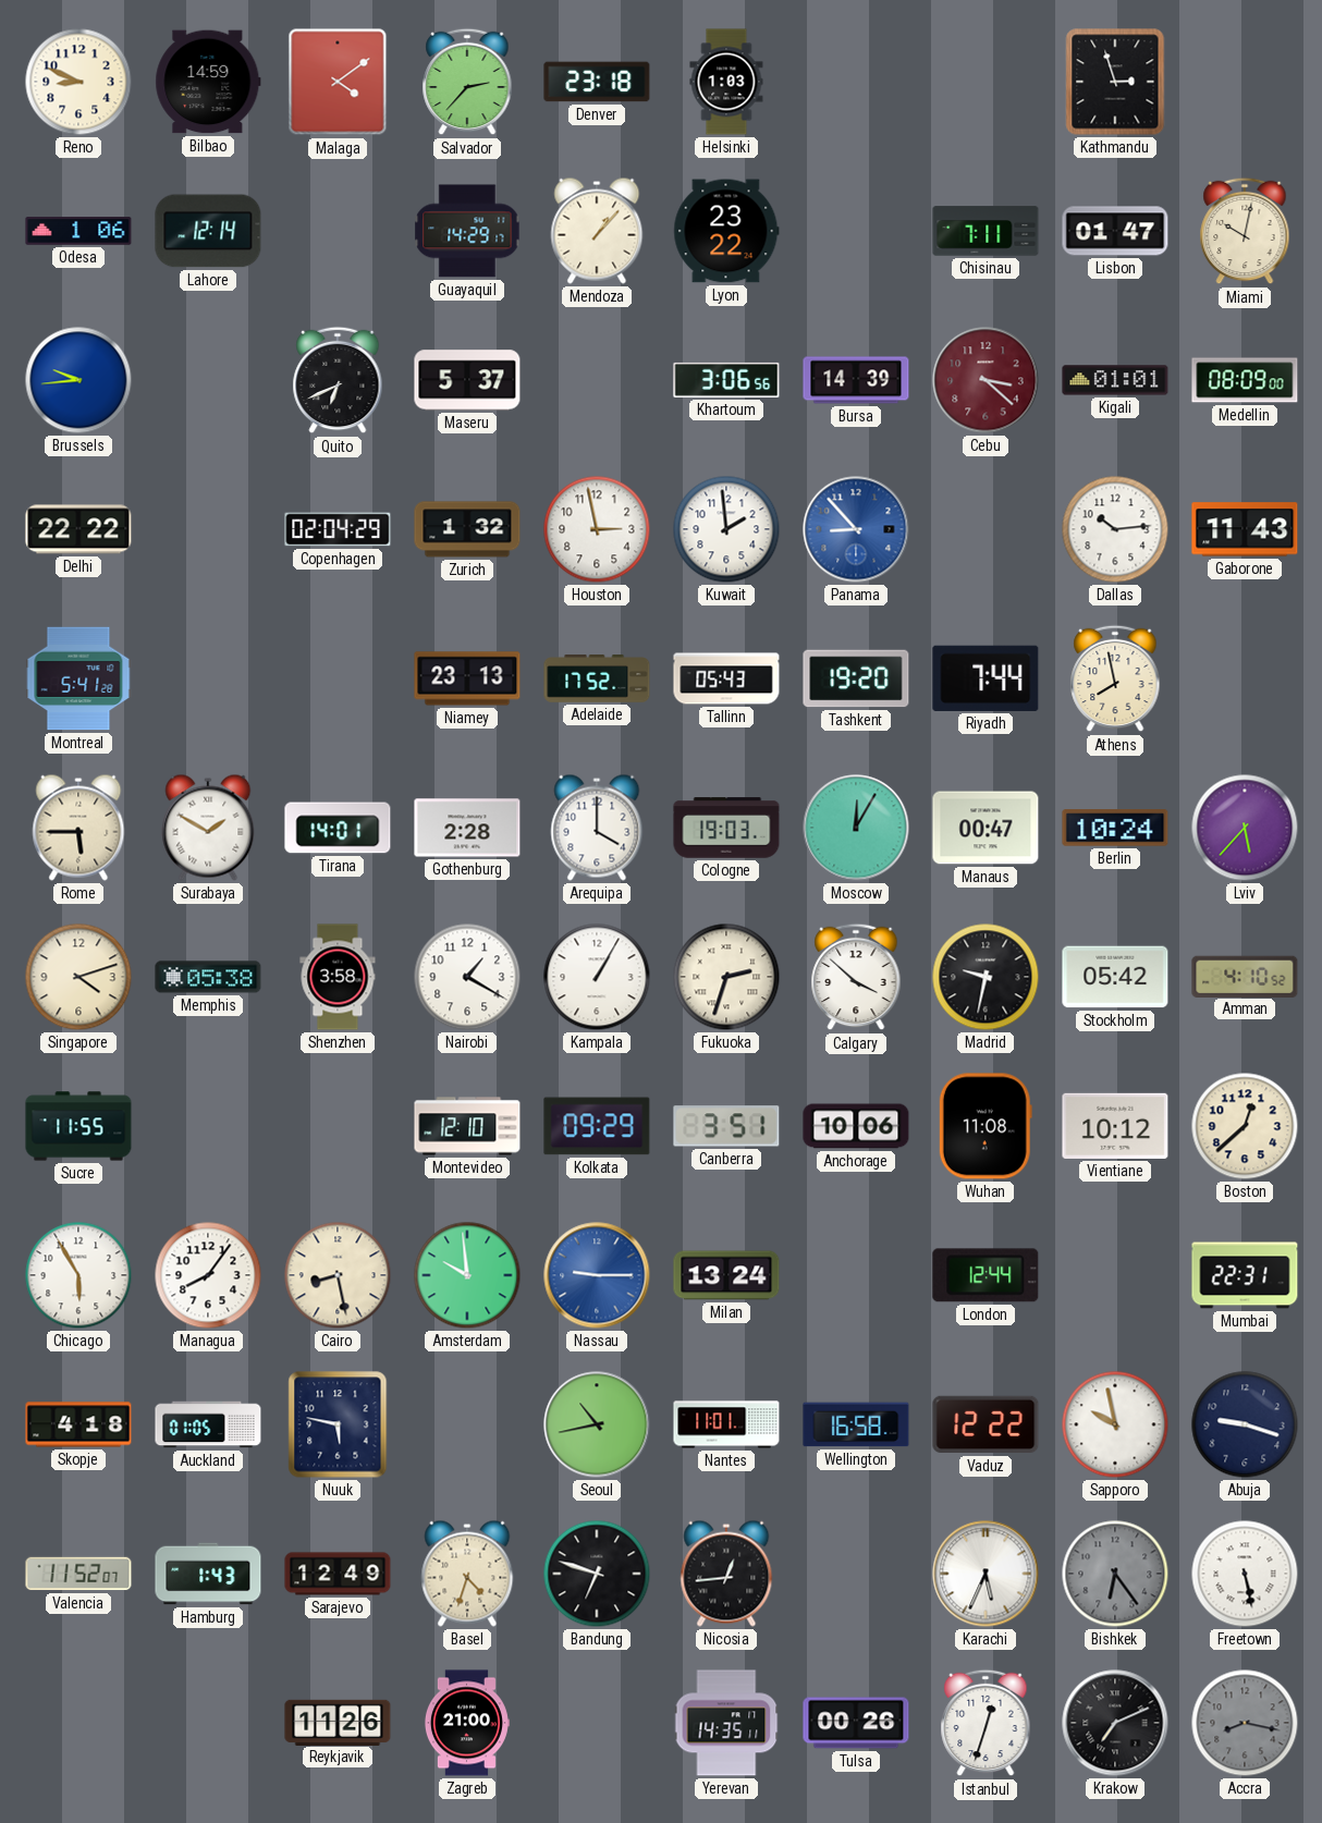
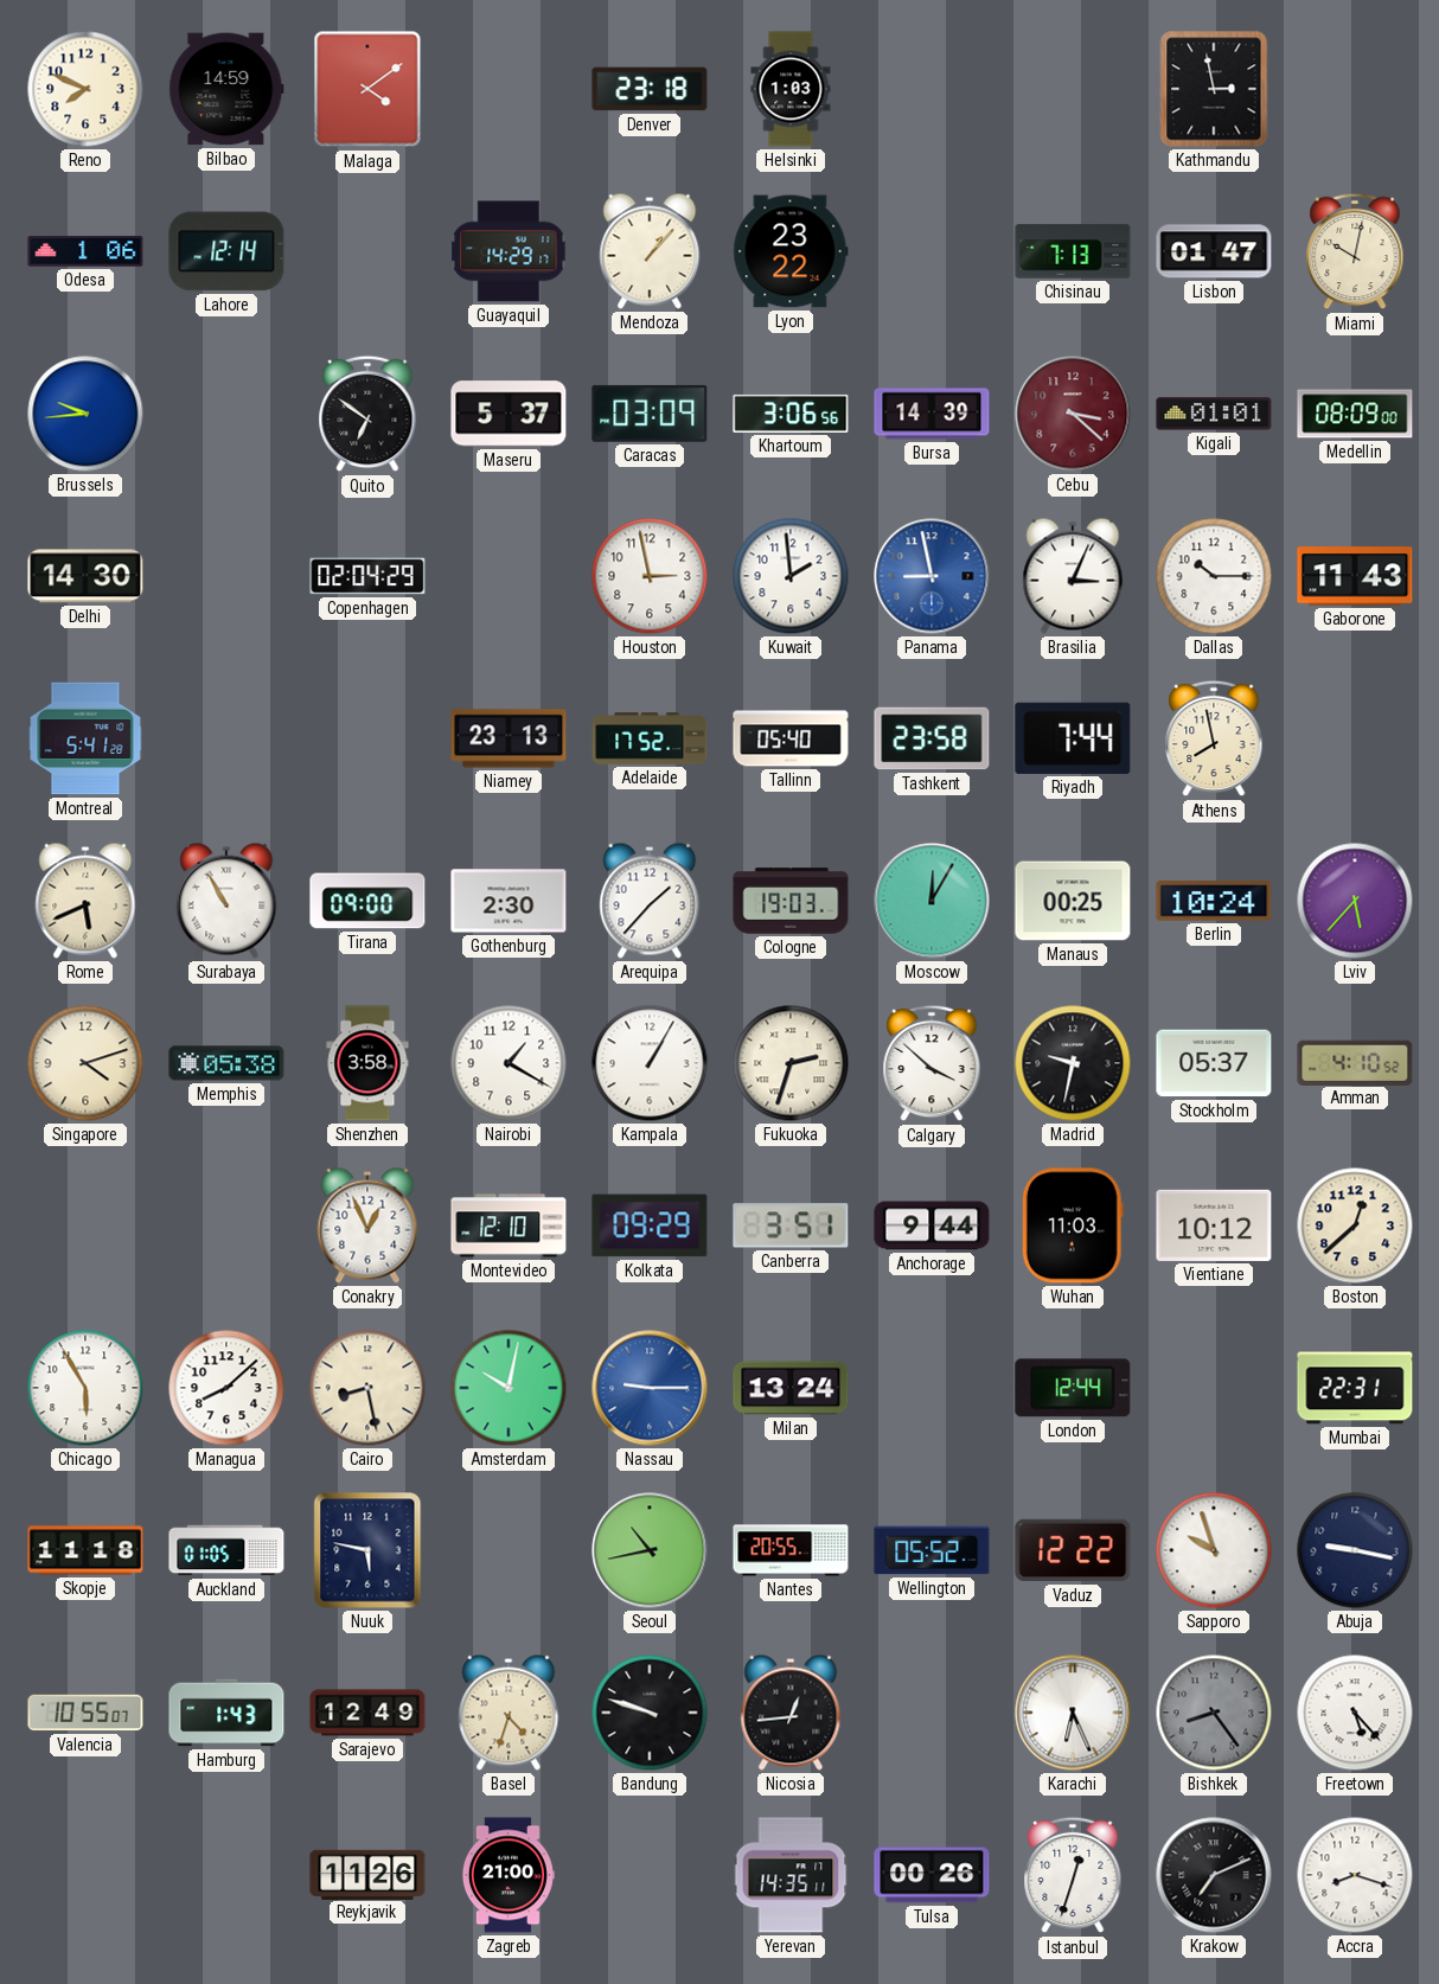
Reno: 8:49 -> 7:49
Salvador: 2:37 -> none
Kathmandu: 2:57 -> 2:58
Chisinau: 7:11 -> 7:13
Quito: 6:41 -> 6:51
Caracas: none -> 03:09
Delhi: 22:22 -> 14:30
Zurich: 1:32 -> none
Panama: 8:53 -> 8:58
Brasilia: none -> 3:04
Dallas: 10:14 -> 10:15
Tallinn: 05:43 -> 05:40
Tashkent: 19:20 -> 23:58
Rome: 5:45 -> 5:41
Surabaya: 1:50 -> 10:55
Tirana: 14:01 -> 09:00
Gothenburg: 2:28 -> 2:30
Arequipa: 4:00 -> 1:37
Manaus: 00:47 -> 00:25
Stockholm: 05:42 -> 05:37
Sucre: 11:55 -> none
Conakry: none -> 12:56
Anchorage: 10:06 -> 9:44
Wuhan: 11:08 -> 11:03
Managua: 8:06 -> 8:08
Amsterdam: 9:59 -> 10:02
Skopje: 4:18 -> 11:18
Nantes: 11:01 -> 20:55
Wellington: 16:58 -> 05:52
Sapporo: 9:58 -> 9:57
Abuja: 9:18 -> 9:17
Valencia: 11:52 -> 10:55
Bandung: 6:48 -> 9:48
Karachi: 5:34 -> 6:26
Bishkek: 6:24 -> 8:24
Freetown: 5:28 -> 5:23
Accra: 8:17 -> 8:18
Accra dial: grey -> white
